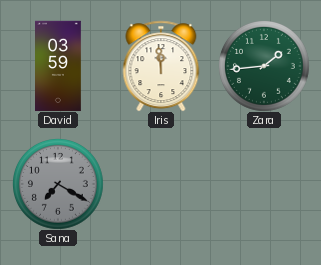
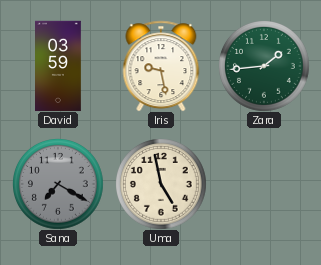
Iris: 11:59 -> 9:28
Uma: none -> 4:58
